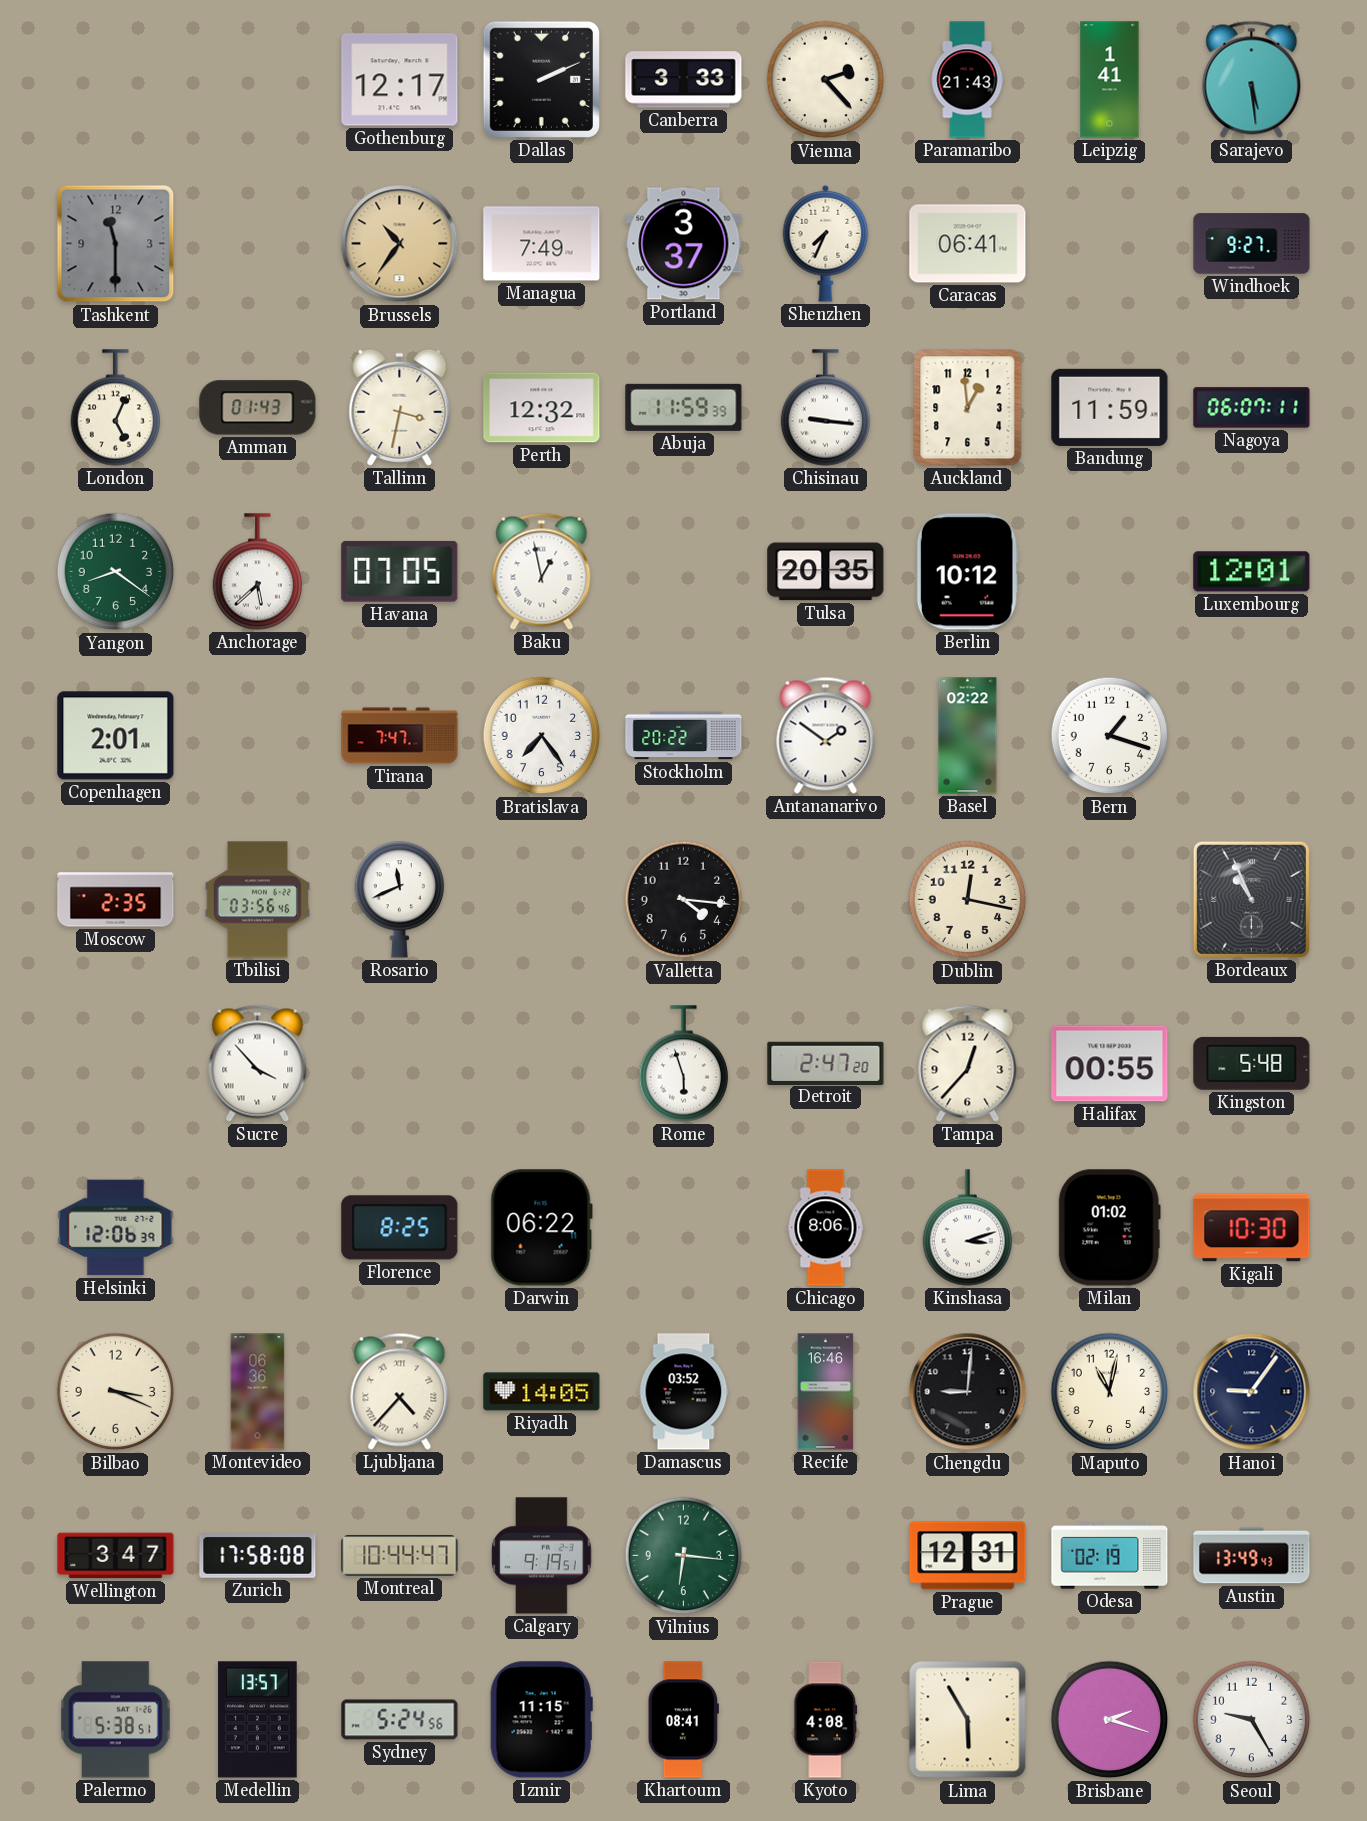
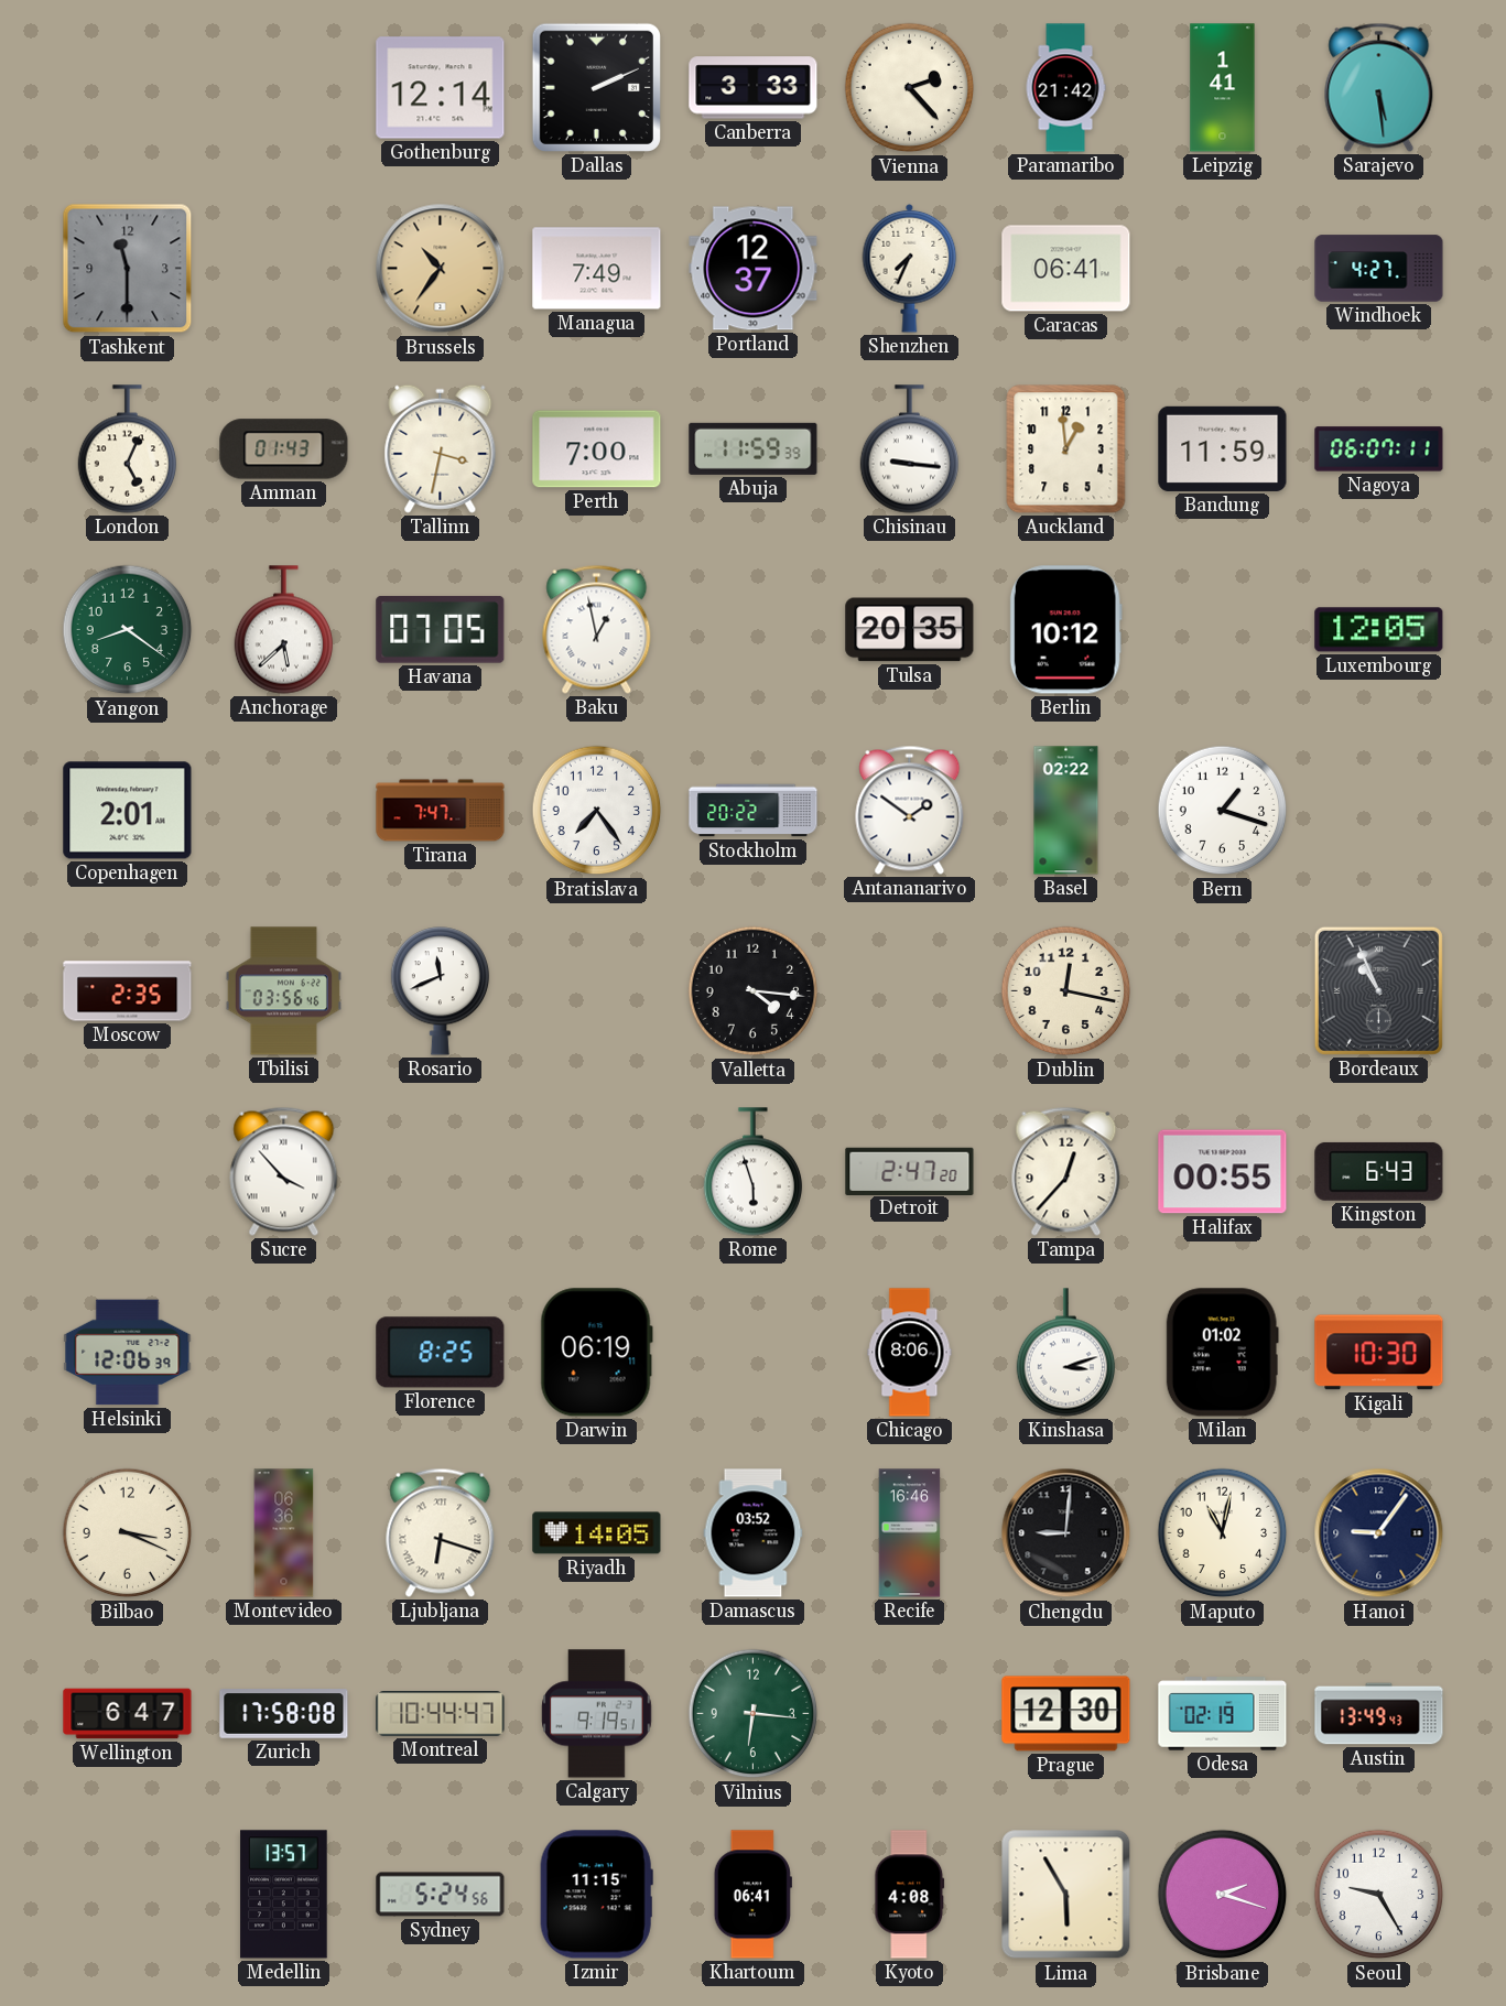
Gothenburg: 12:17 -> 12:14
Paramaribo: 21:43 -> 21:42
Portland: 3:37 -> 12:37
Windhoek: 9:27 -> 4:27
Perth: 12:32 -> 7:00
Luxembourg: 12:01 -> 12:05
Kingston: 5:48 -> 6:43
Darwin: 06:22 -> 06:19
Ljubljana: 4:37 -> 6:18
Wellington: 3:47 -> 6:47
Prague: 12:31 -> 12:30
Palermo: 5:38 -> none
Khartoum: 08:41 -> 06:41
